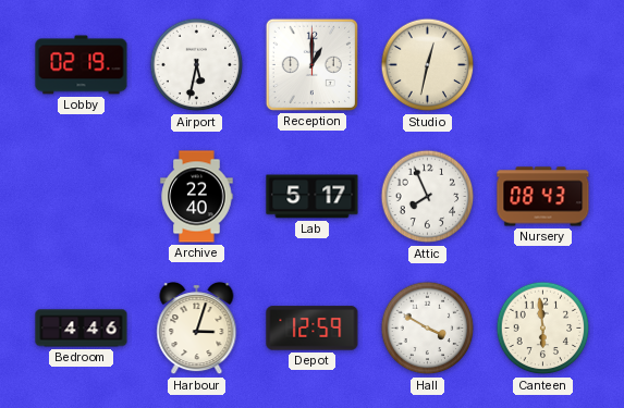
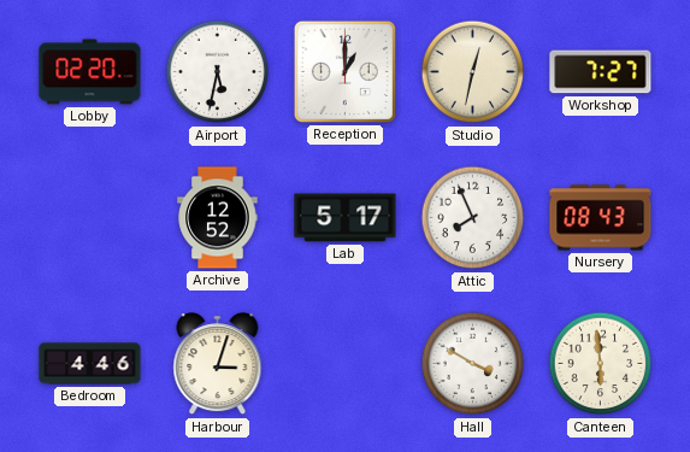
Lobby: 02:19 -> 02:20
Workshop: none -> 7:27
Archive: 22:40 -> 12:52
Depot: 12:59 -> none
